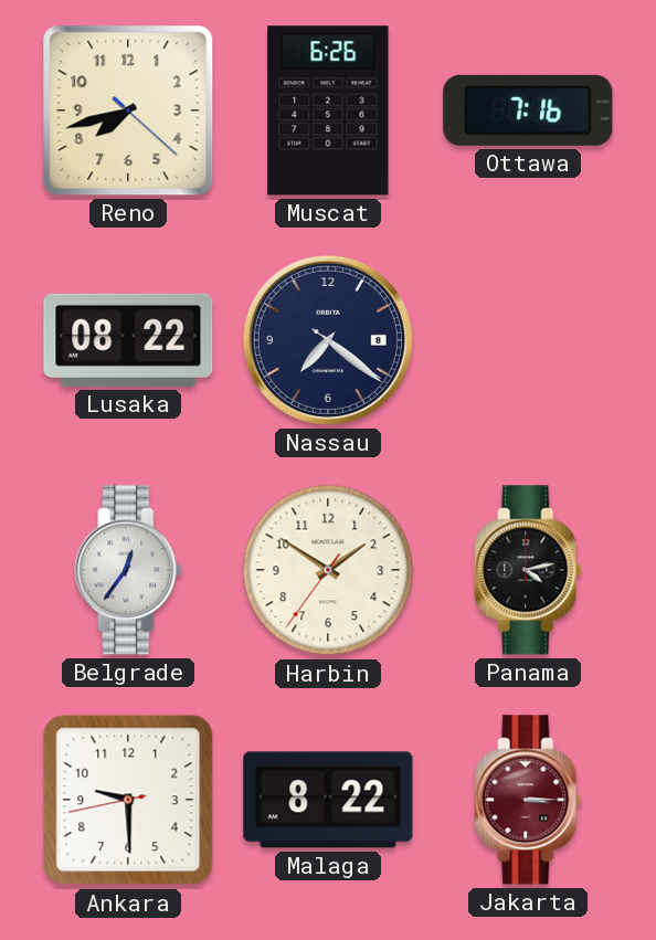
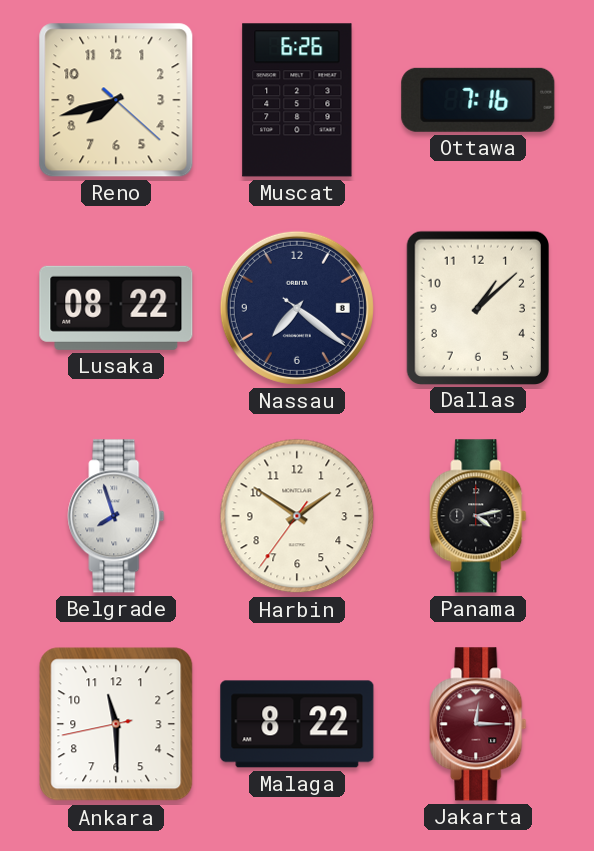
Dallas: none -> 1:08
Belgrade: 12:36 -> 7:57
Ankara: 9:29 -> 11:29
Jakarta: 3:15 -> 12:15
